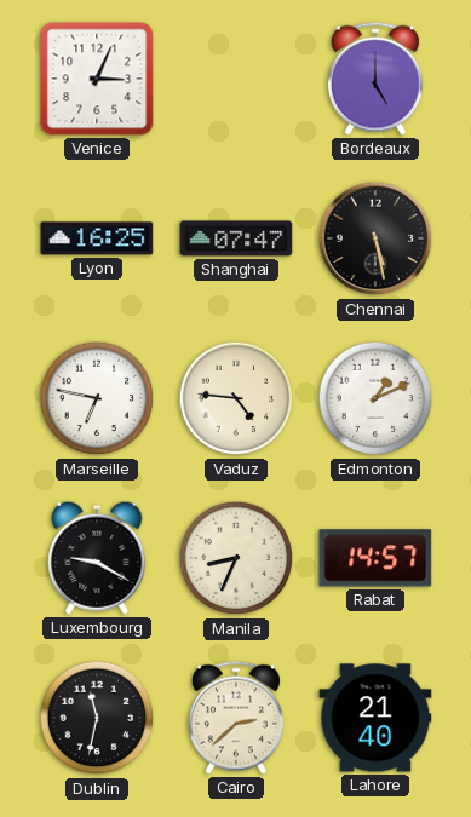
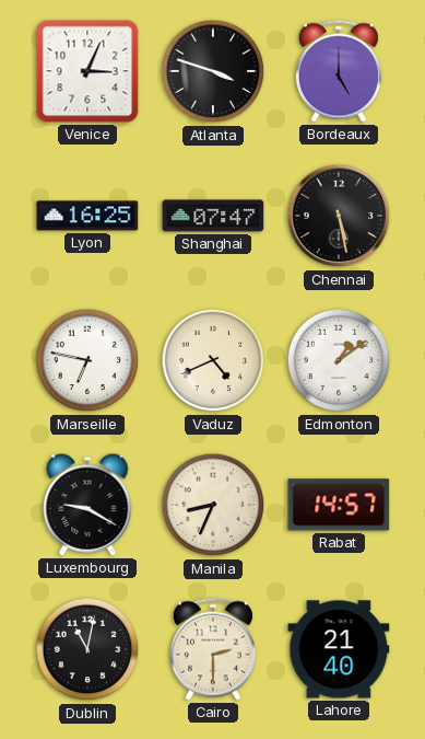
Atlanta: none -> 3:48
Vaduz: 4:46 -> 4:41
Edmonton: 1:11 -> 1:09
Dublin: 11:32 -> 11:02
Cairo: 2:38 -> 2:30
